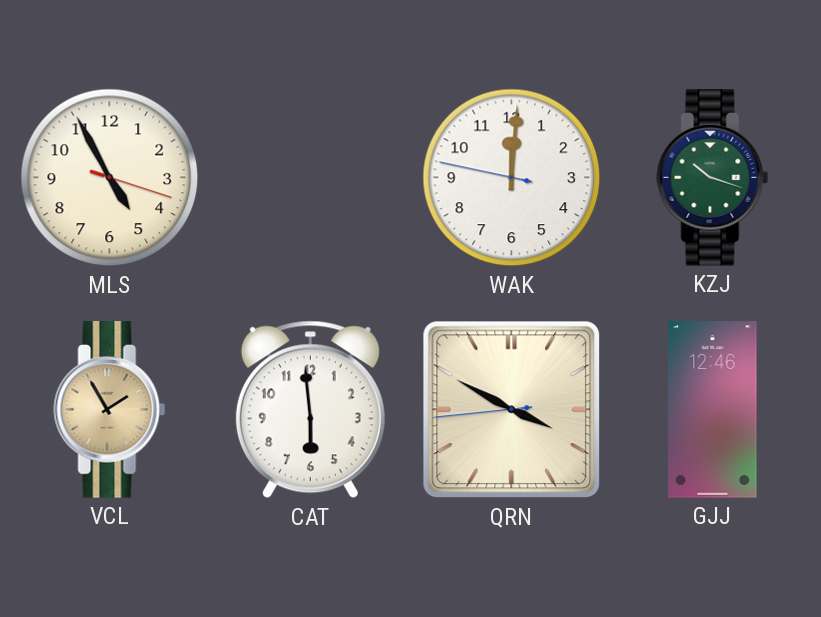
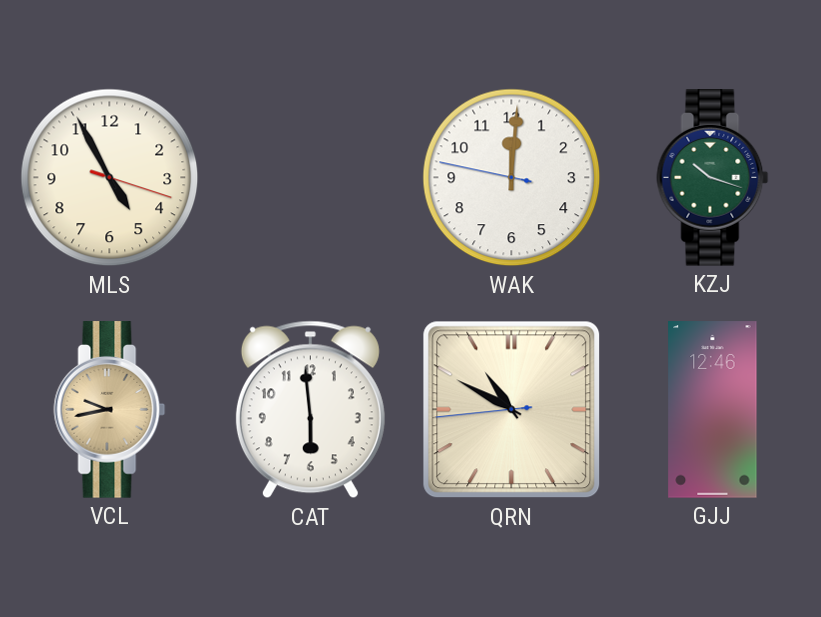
VCL: 1:55 -> 9:43
QRN: 3:49 -> 10:49
